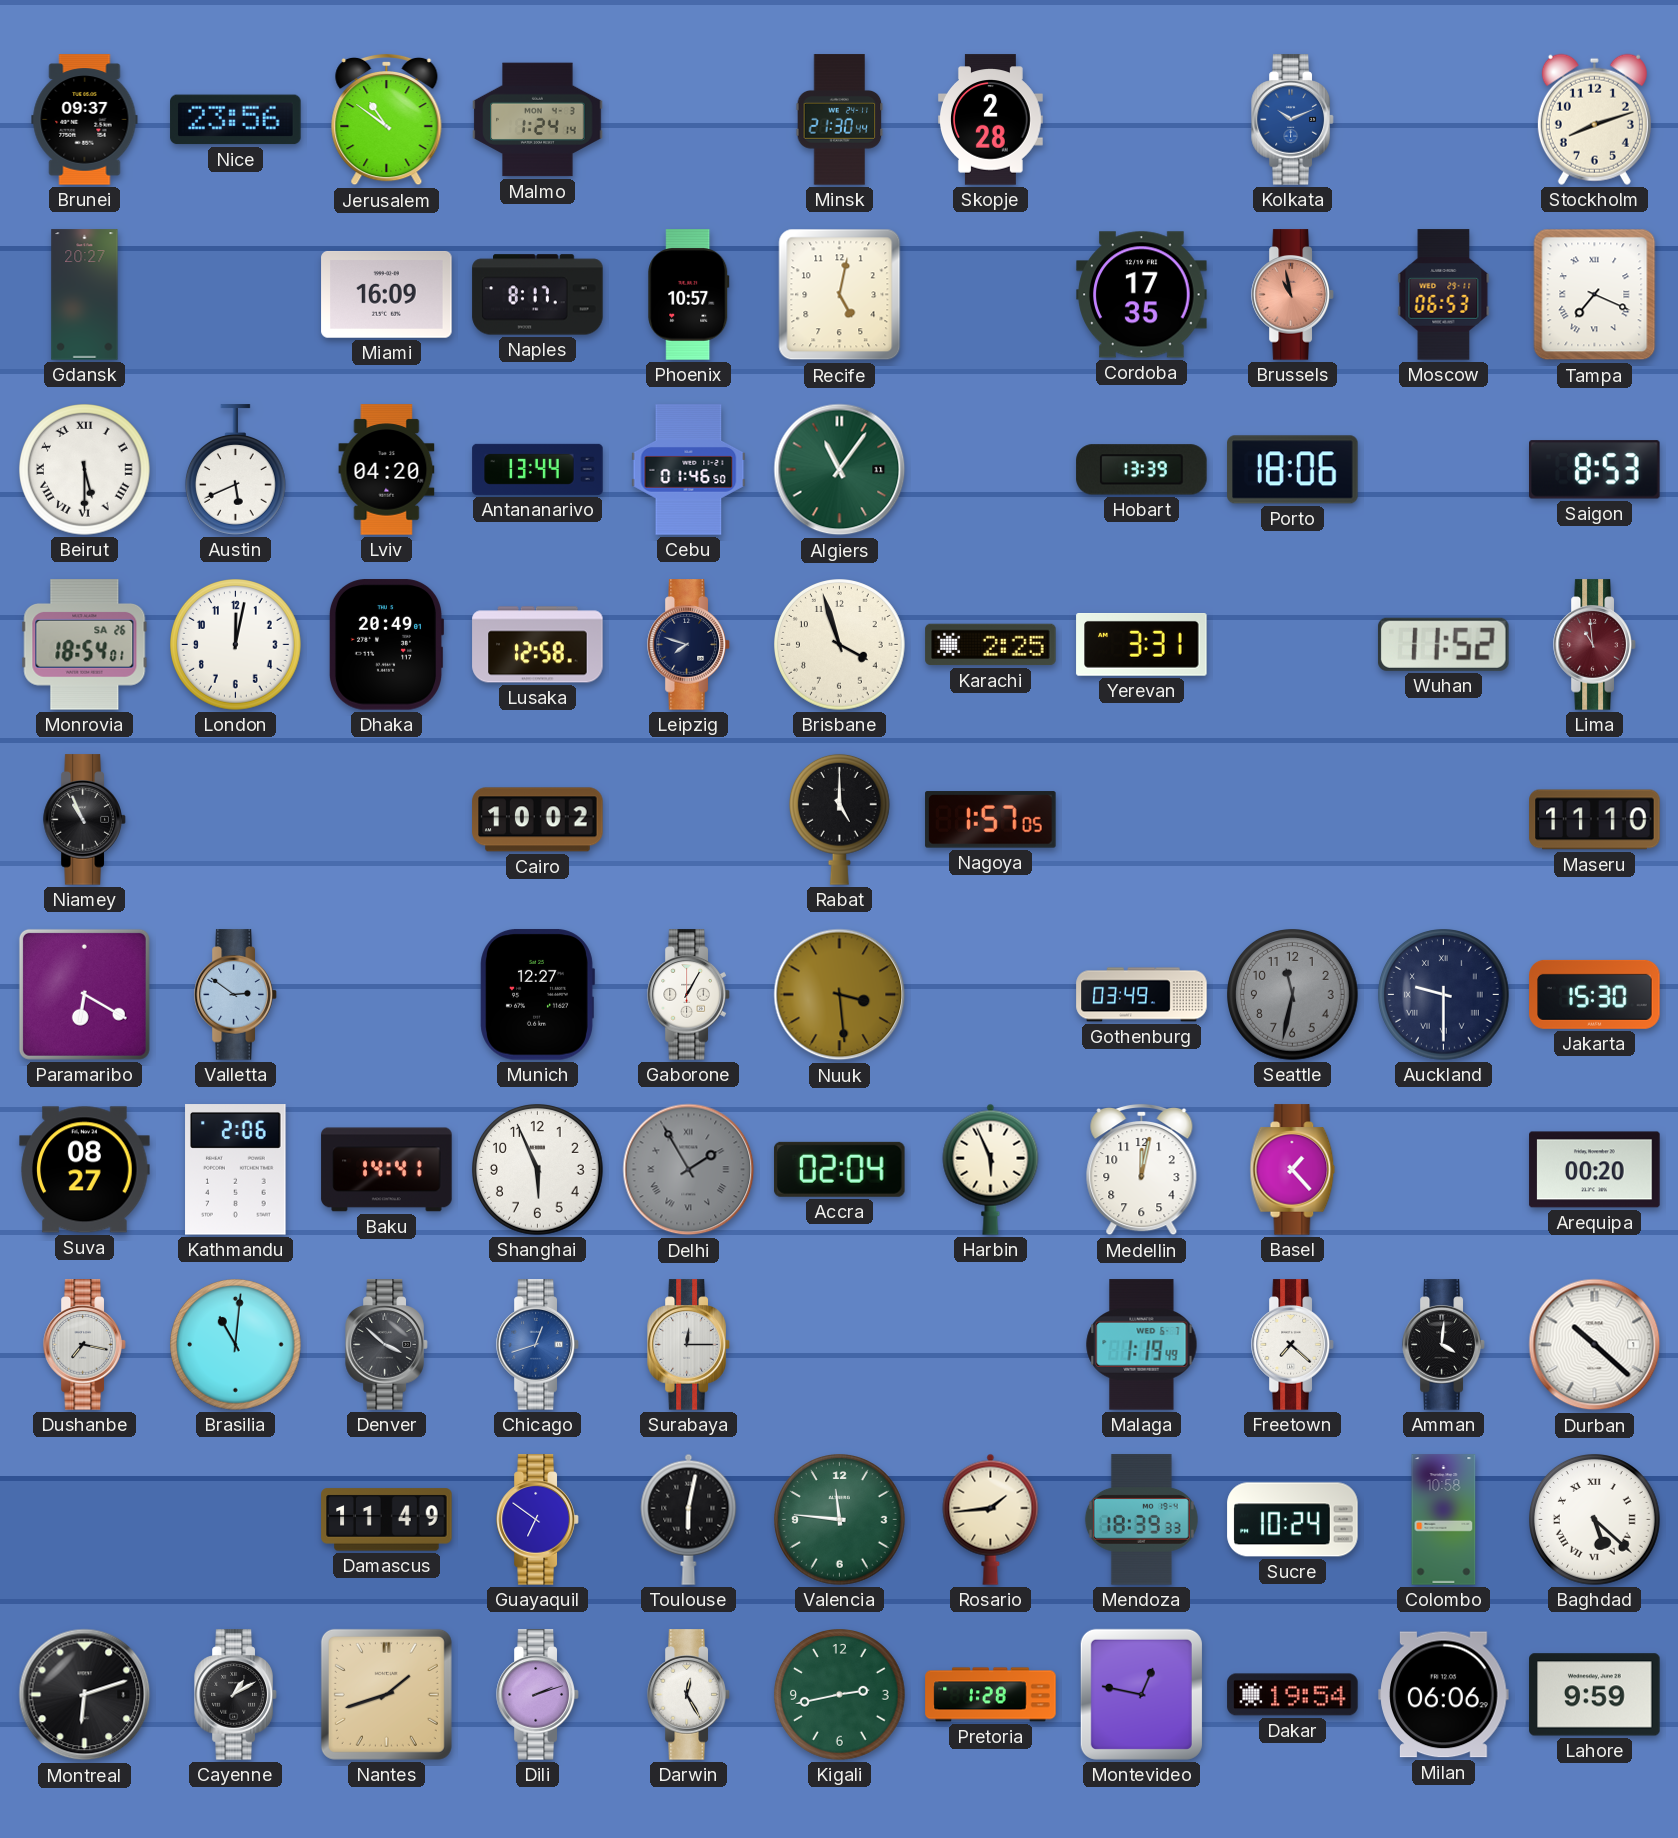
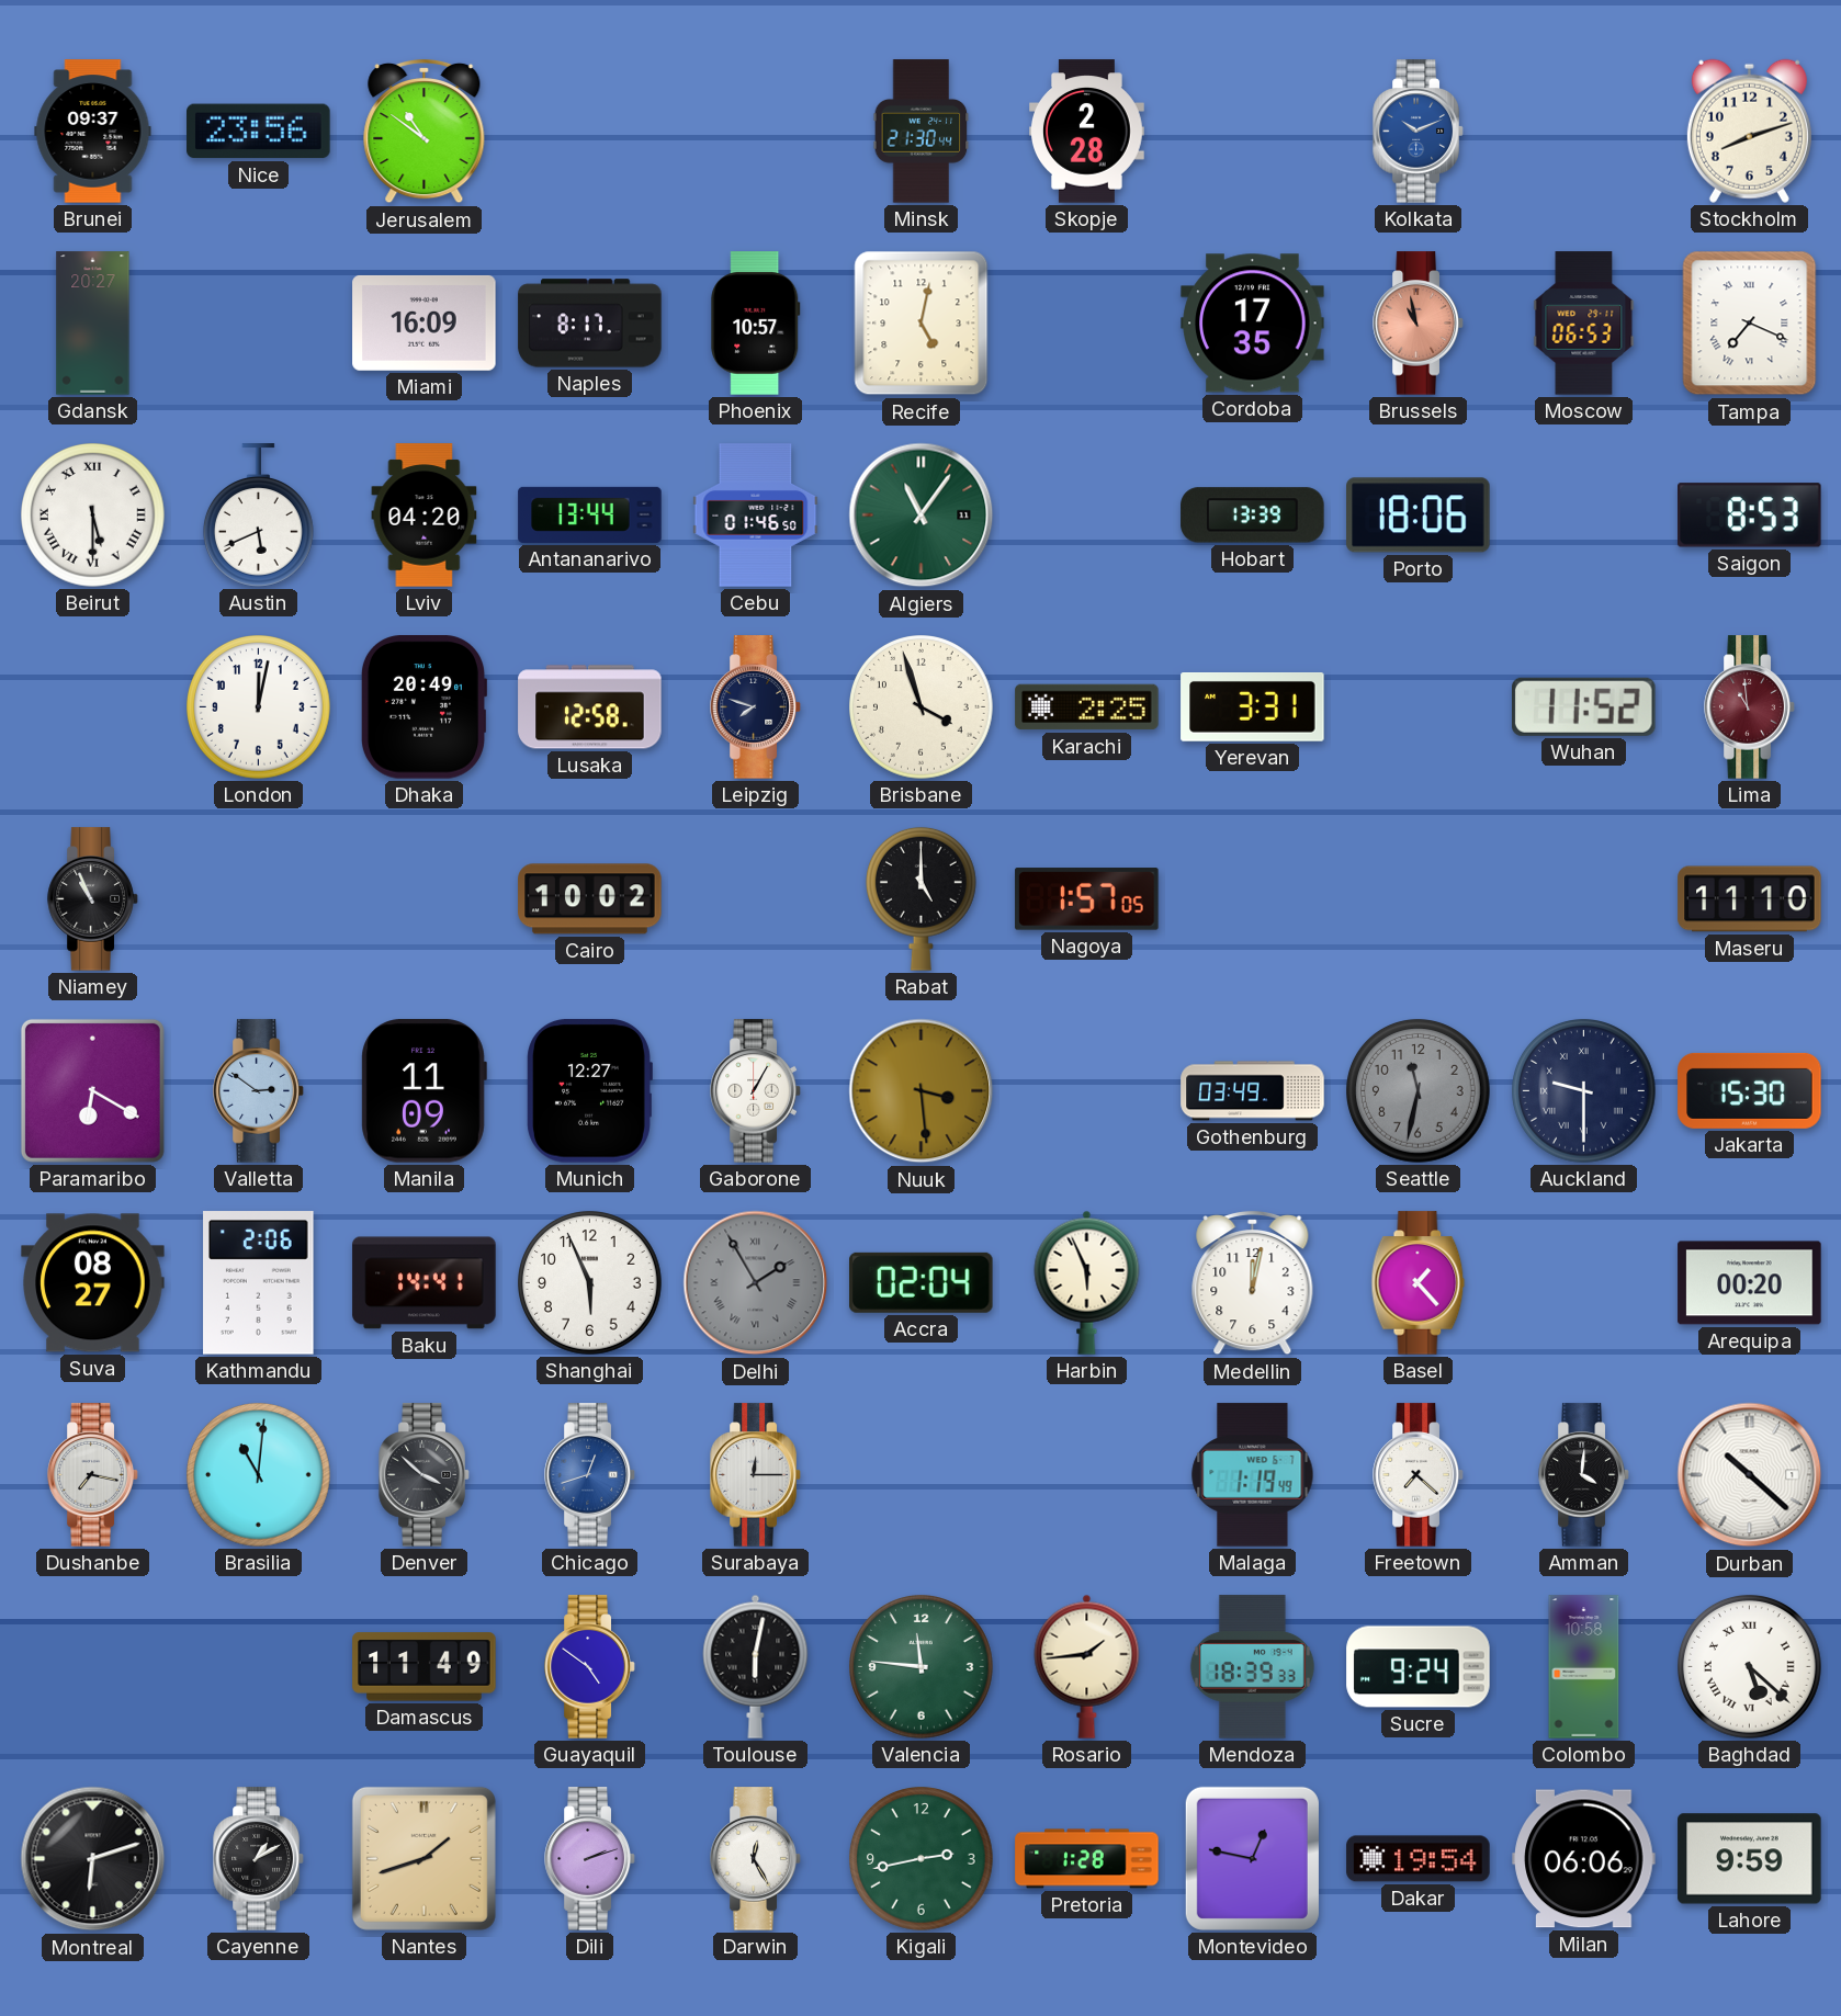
Malmo: 1:24 -> none
Monrovia: 18:54 -> none
Manila: none -> 11:09
Guayaquil: 6:51 -> 4:51
Sucre: 10:24 -> 9:24
